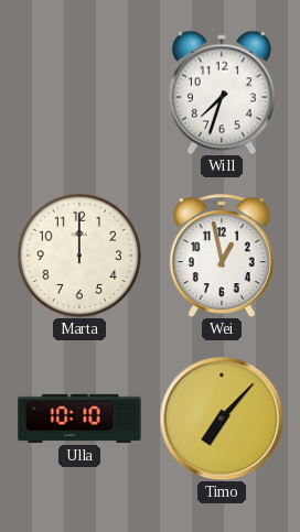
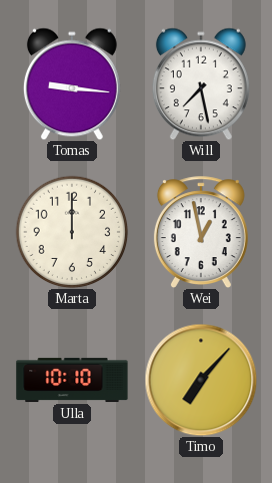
Tomas: none -> 9:16
Will: 7:33 -> 7:28
